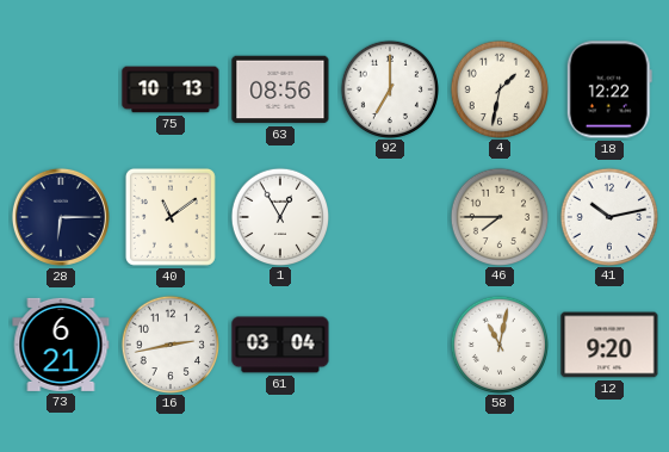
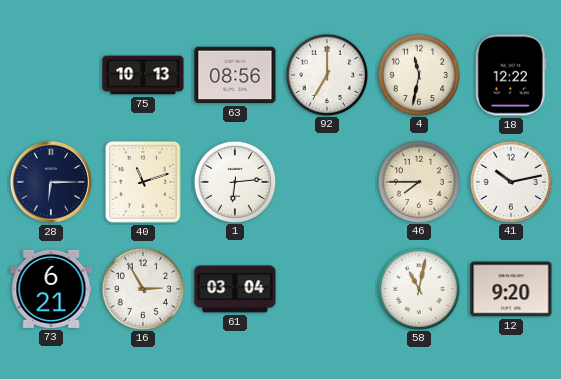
4: 1:32 -> 11:32
40: 11:09 -> 11:12
1: 12:55 -> 6:14
16: 2:43 -> 2:55
